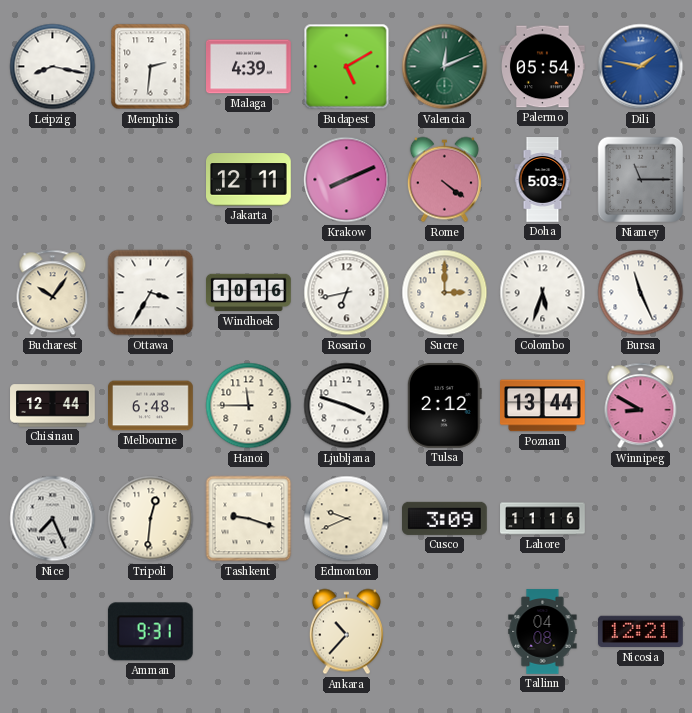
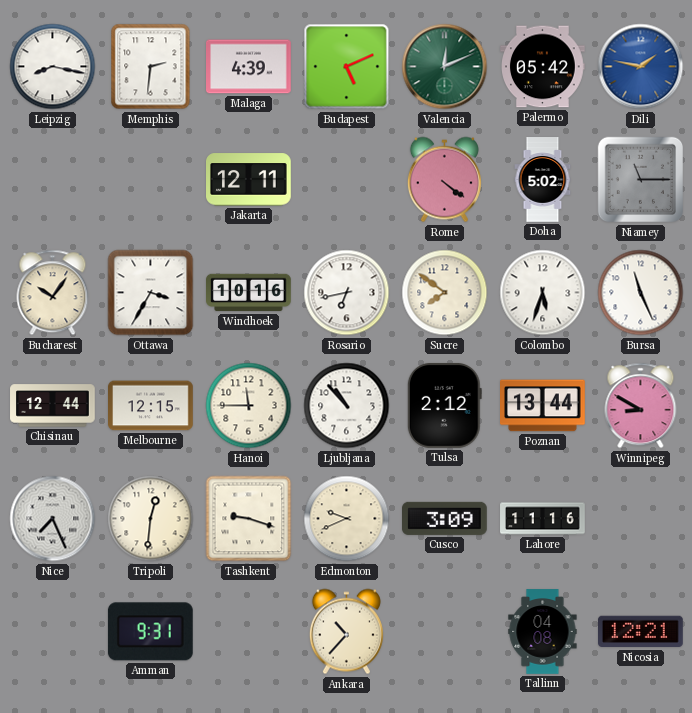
Budapest: 5:10 -> 5:11
Palermo: 05:54 -> 05:42
Krakow: 8:11 -> none
Doha: 5:03 -> 5:02
Sucre: 3:00 -> 7:51
Melbourne: 6:48 -> 12:15
Ljubljana: 3:48 -> 10:53
